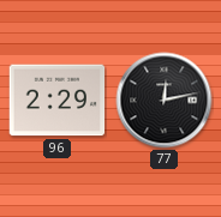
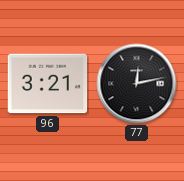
96: 2:29 -> 3:21
